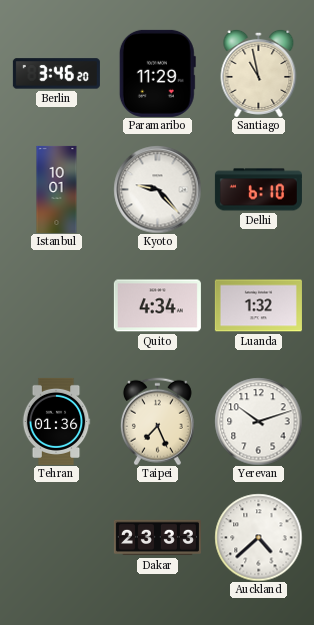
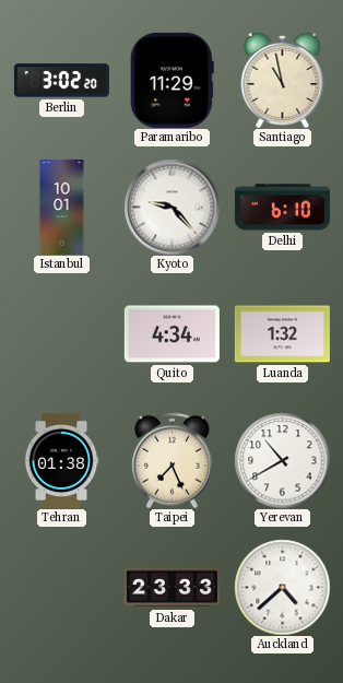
Berlin: 3:46 -> 3:02
Tehran: 01:36 -> 01:38
Yerevan: 10:12 -> 10:40
